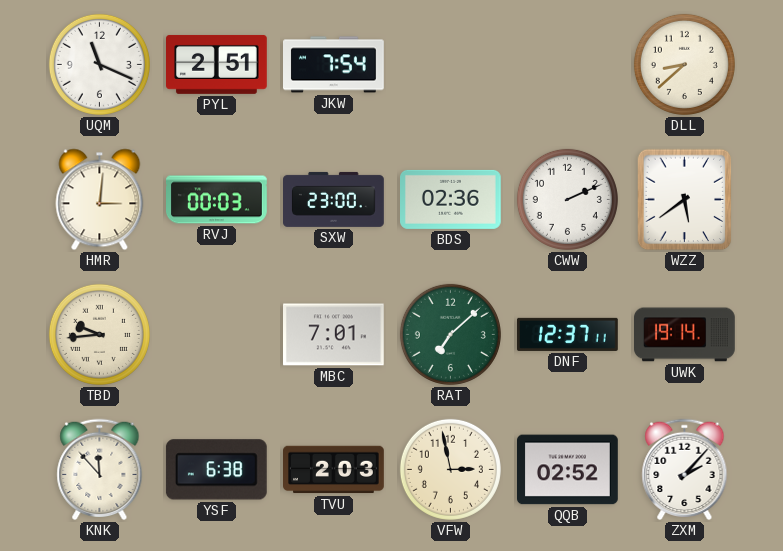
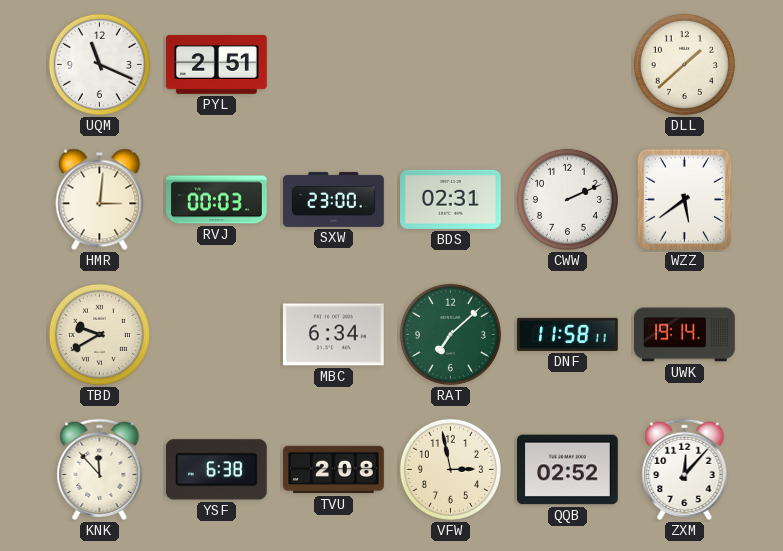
JKW: 7:54 -> none
DLL: 8:38 -> 1:38
BDS: 02:36 -> 02:31
TBD: 9:44 -> 9:40
MBC: 7:01 -> 6:34
DNF: 12:37 -> 11:58
TVU: 2:03 -> 2:08
ZXM: 2:07 -> 12:07
